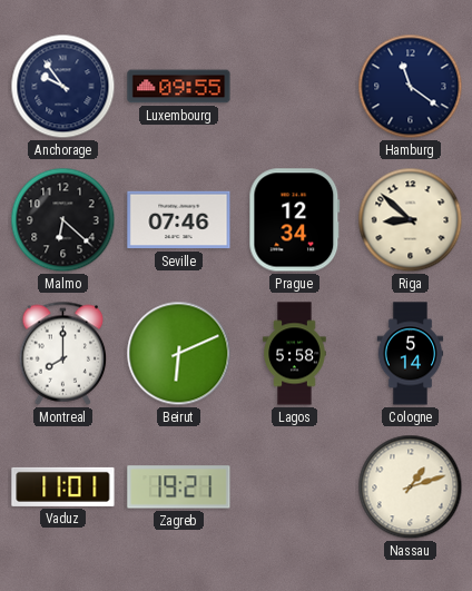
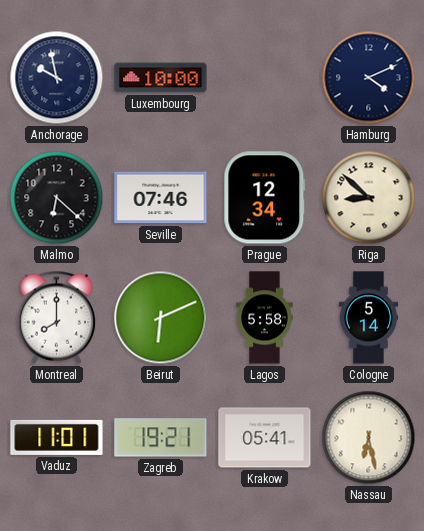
Anchorage: 9:54 -> 9:58
Luxembourg: 09:55 -> 10:00
Hamburg: 11:21 -> 4:11
Krakow: none -> 05:41
Nassau: 1:12 -> 6:28
